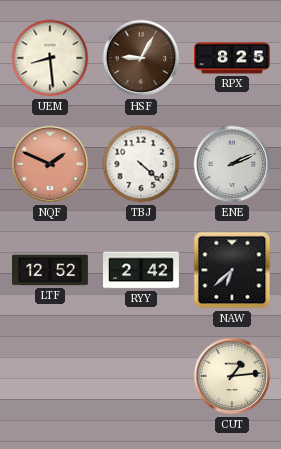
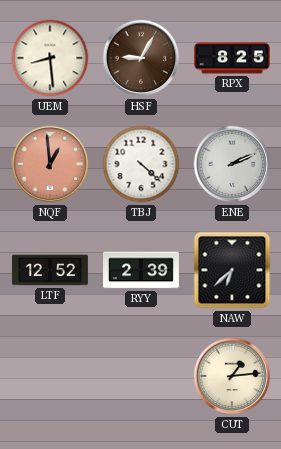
NQF: 1:49 -> 12:59
RYY: 2:42 -> 2:39
